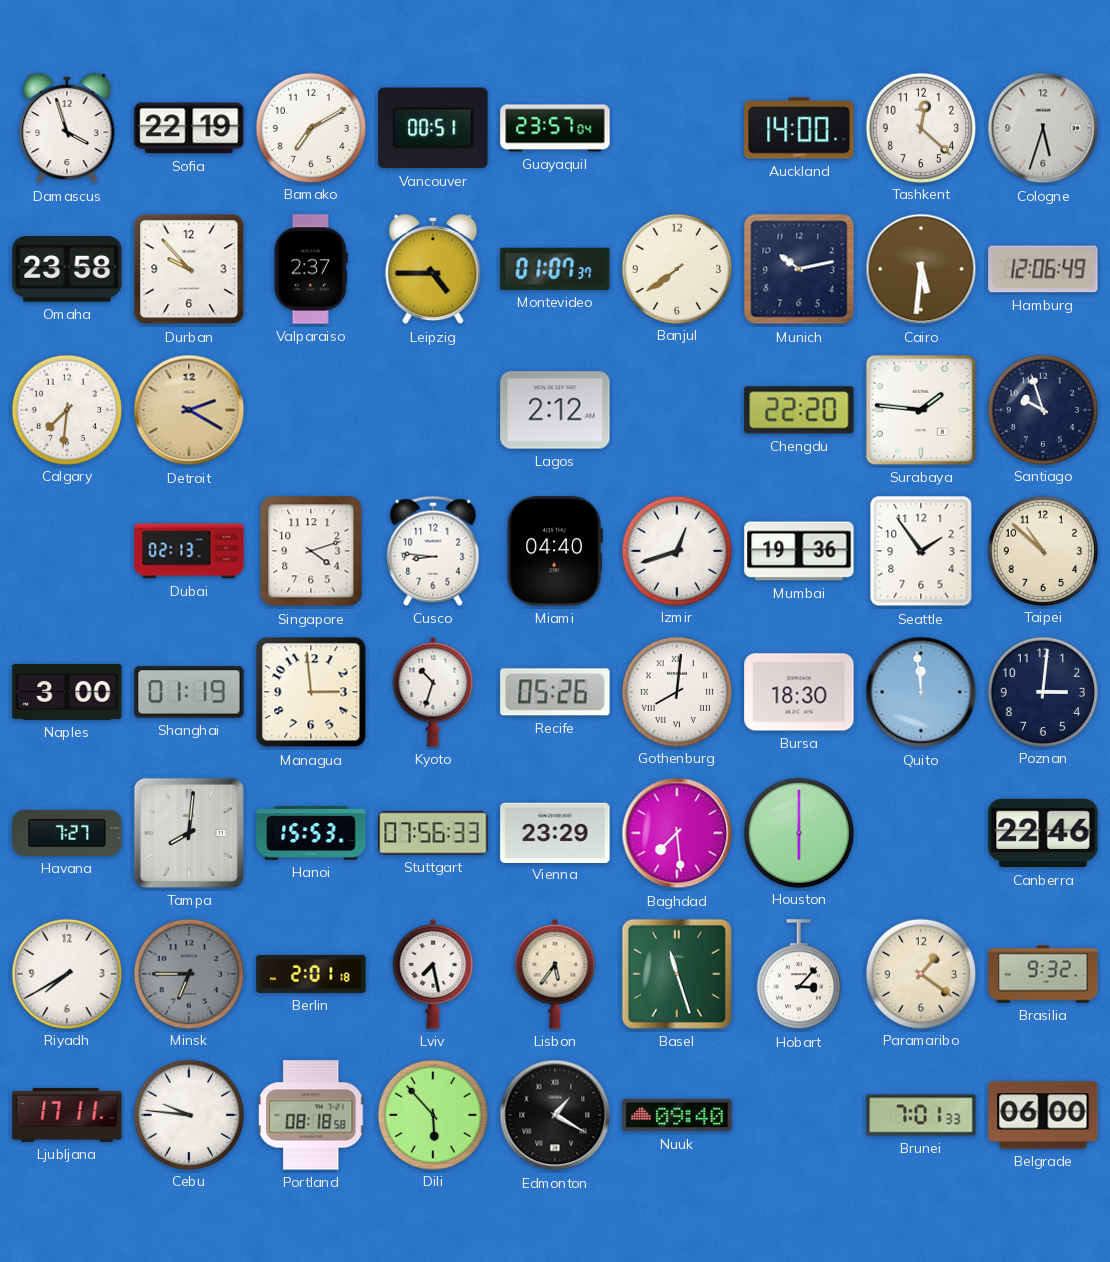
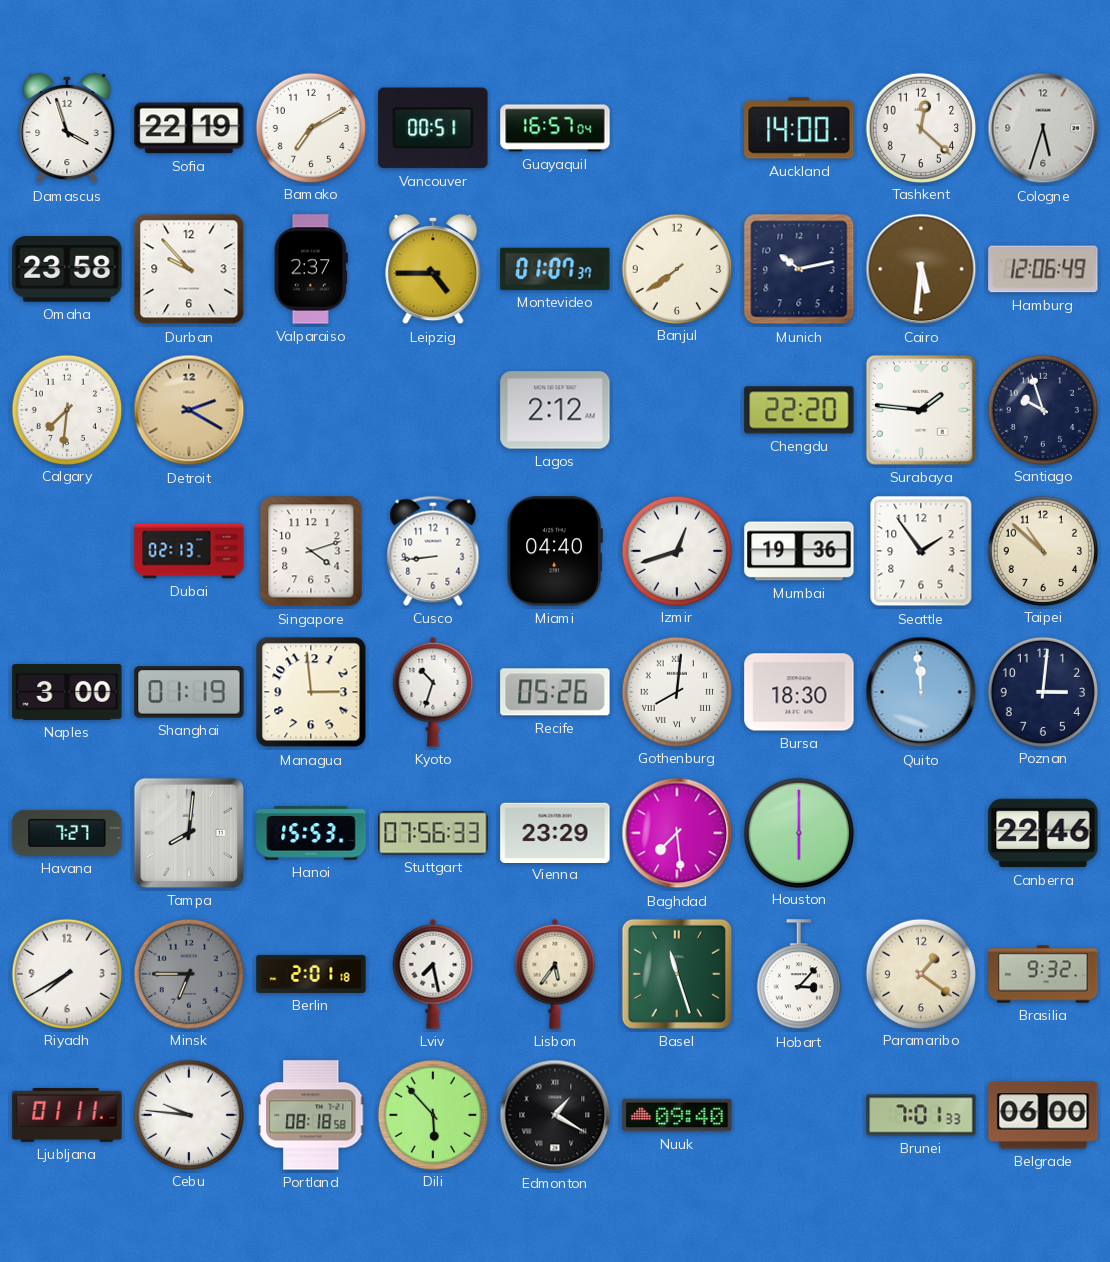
Guayaquil: 23:57 -> 16:57
Cusco: 8:46 -> 8:44
Ljubljana: 17:11 -> 01:11
